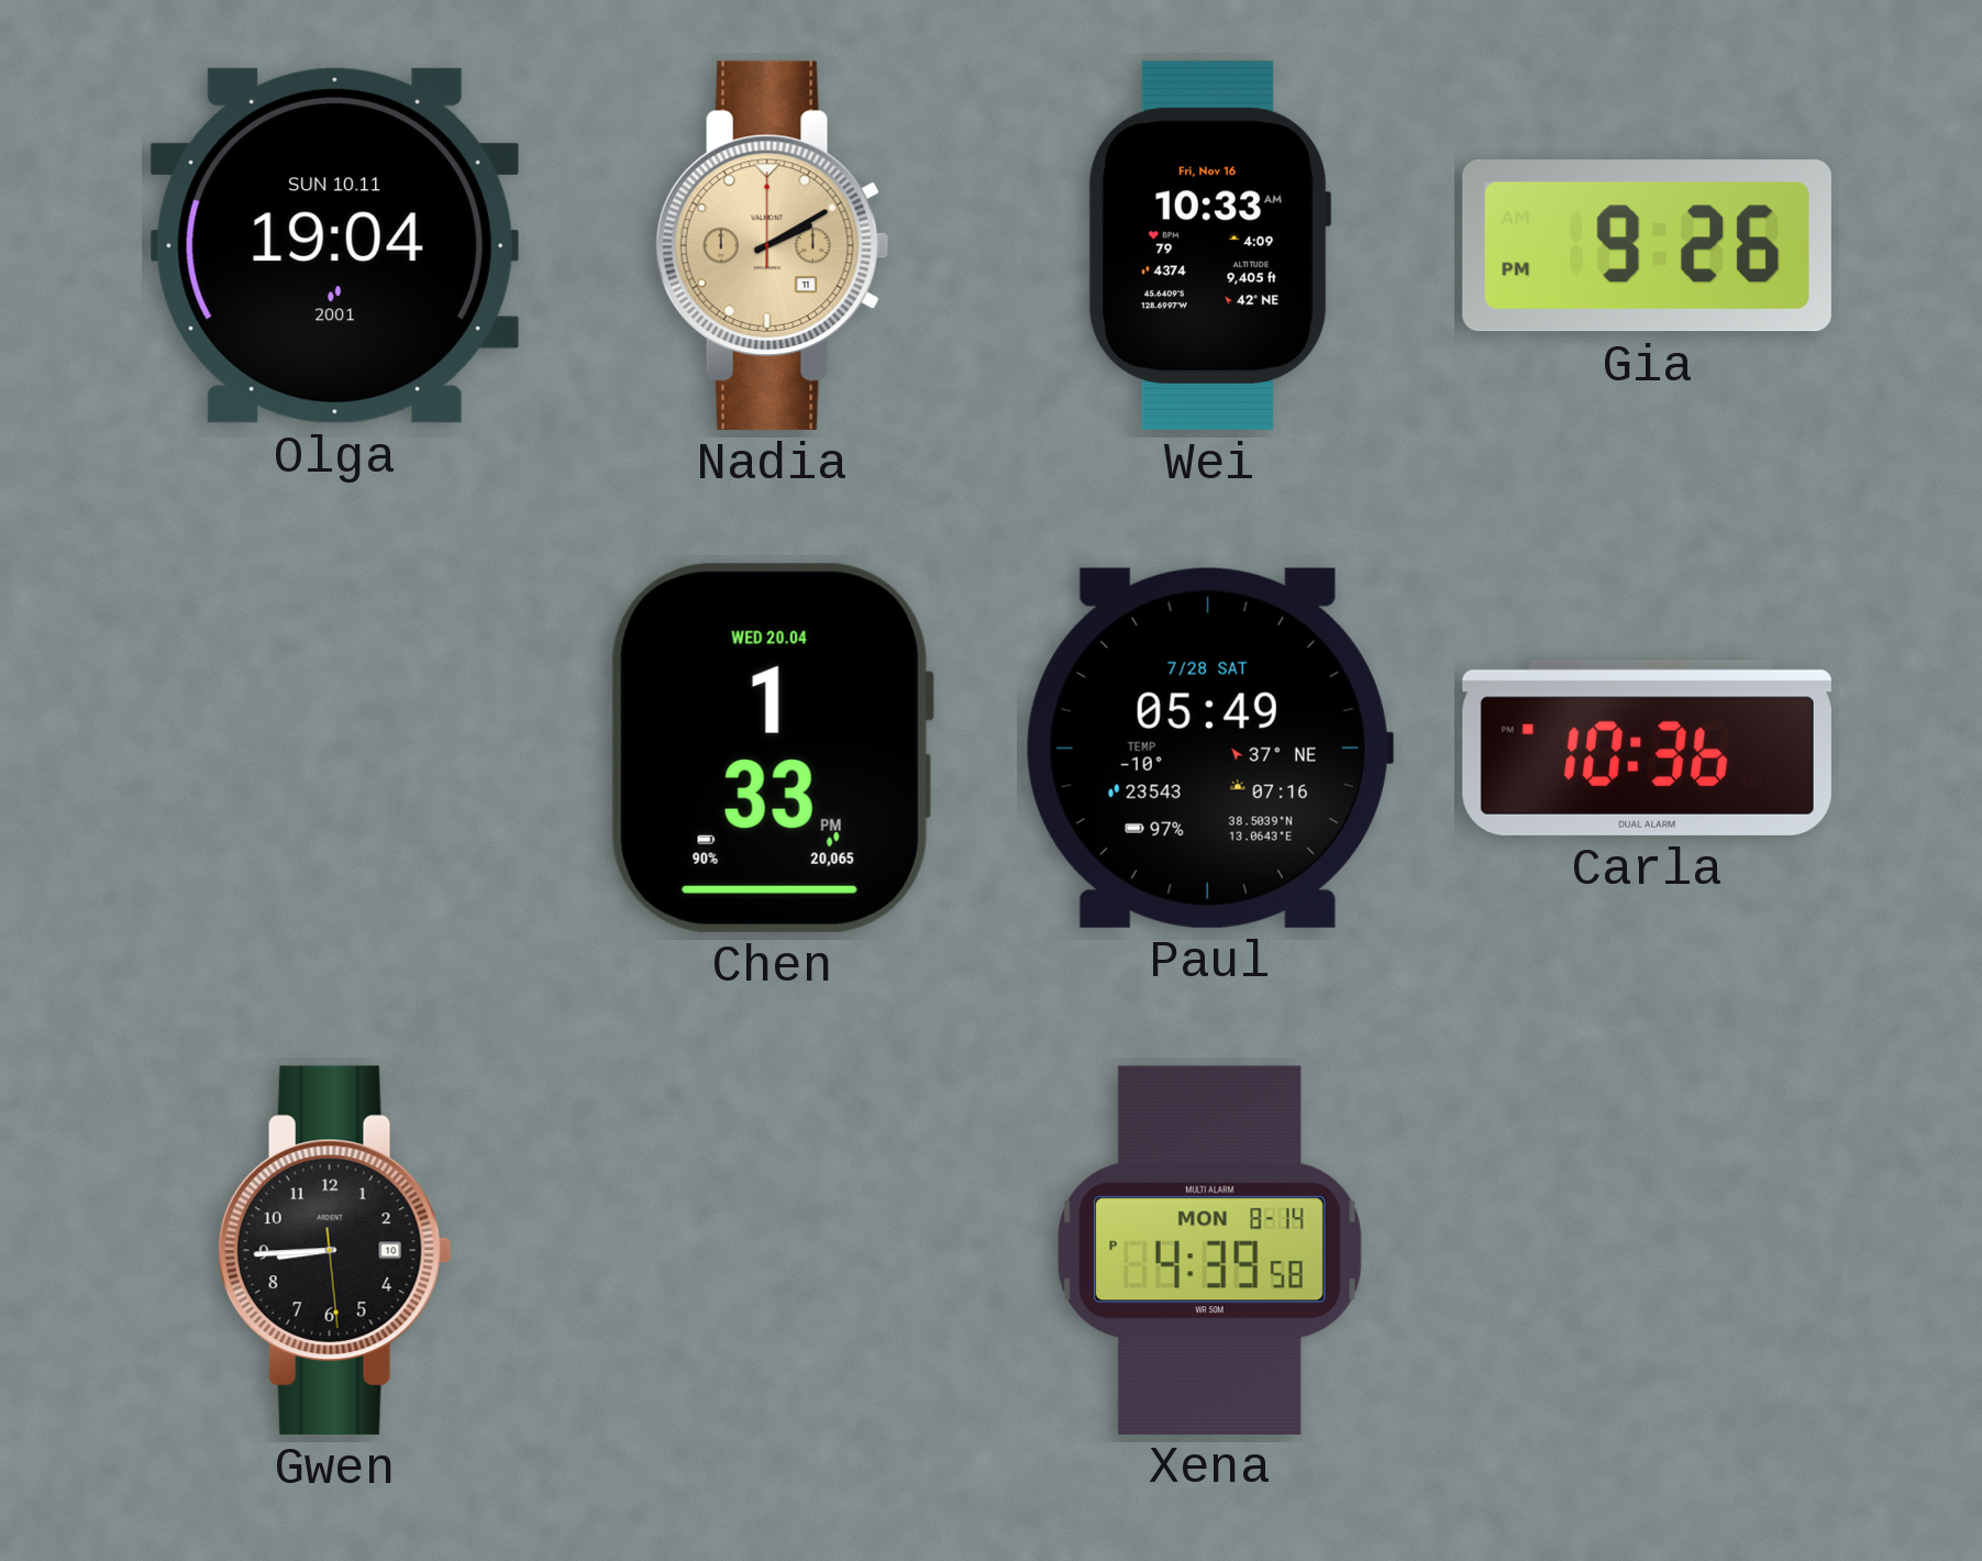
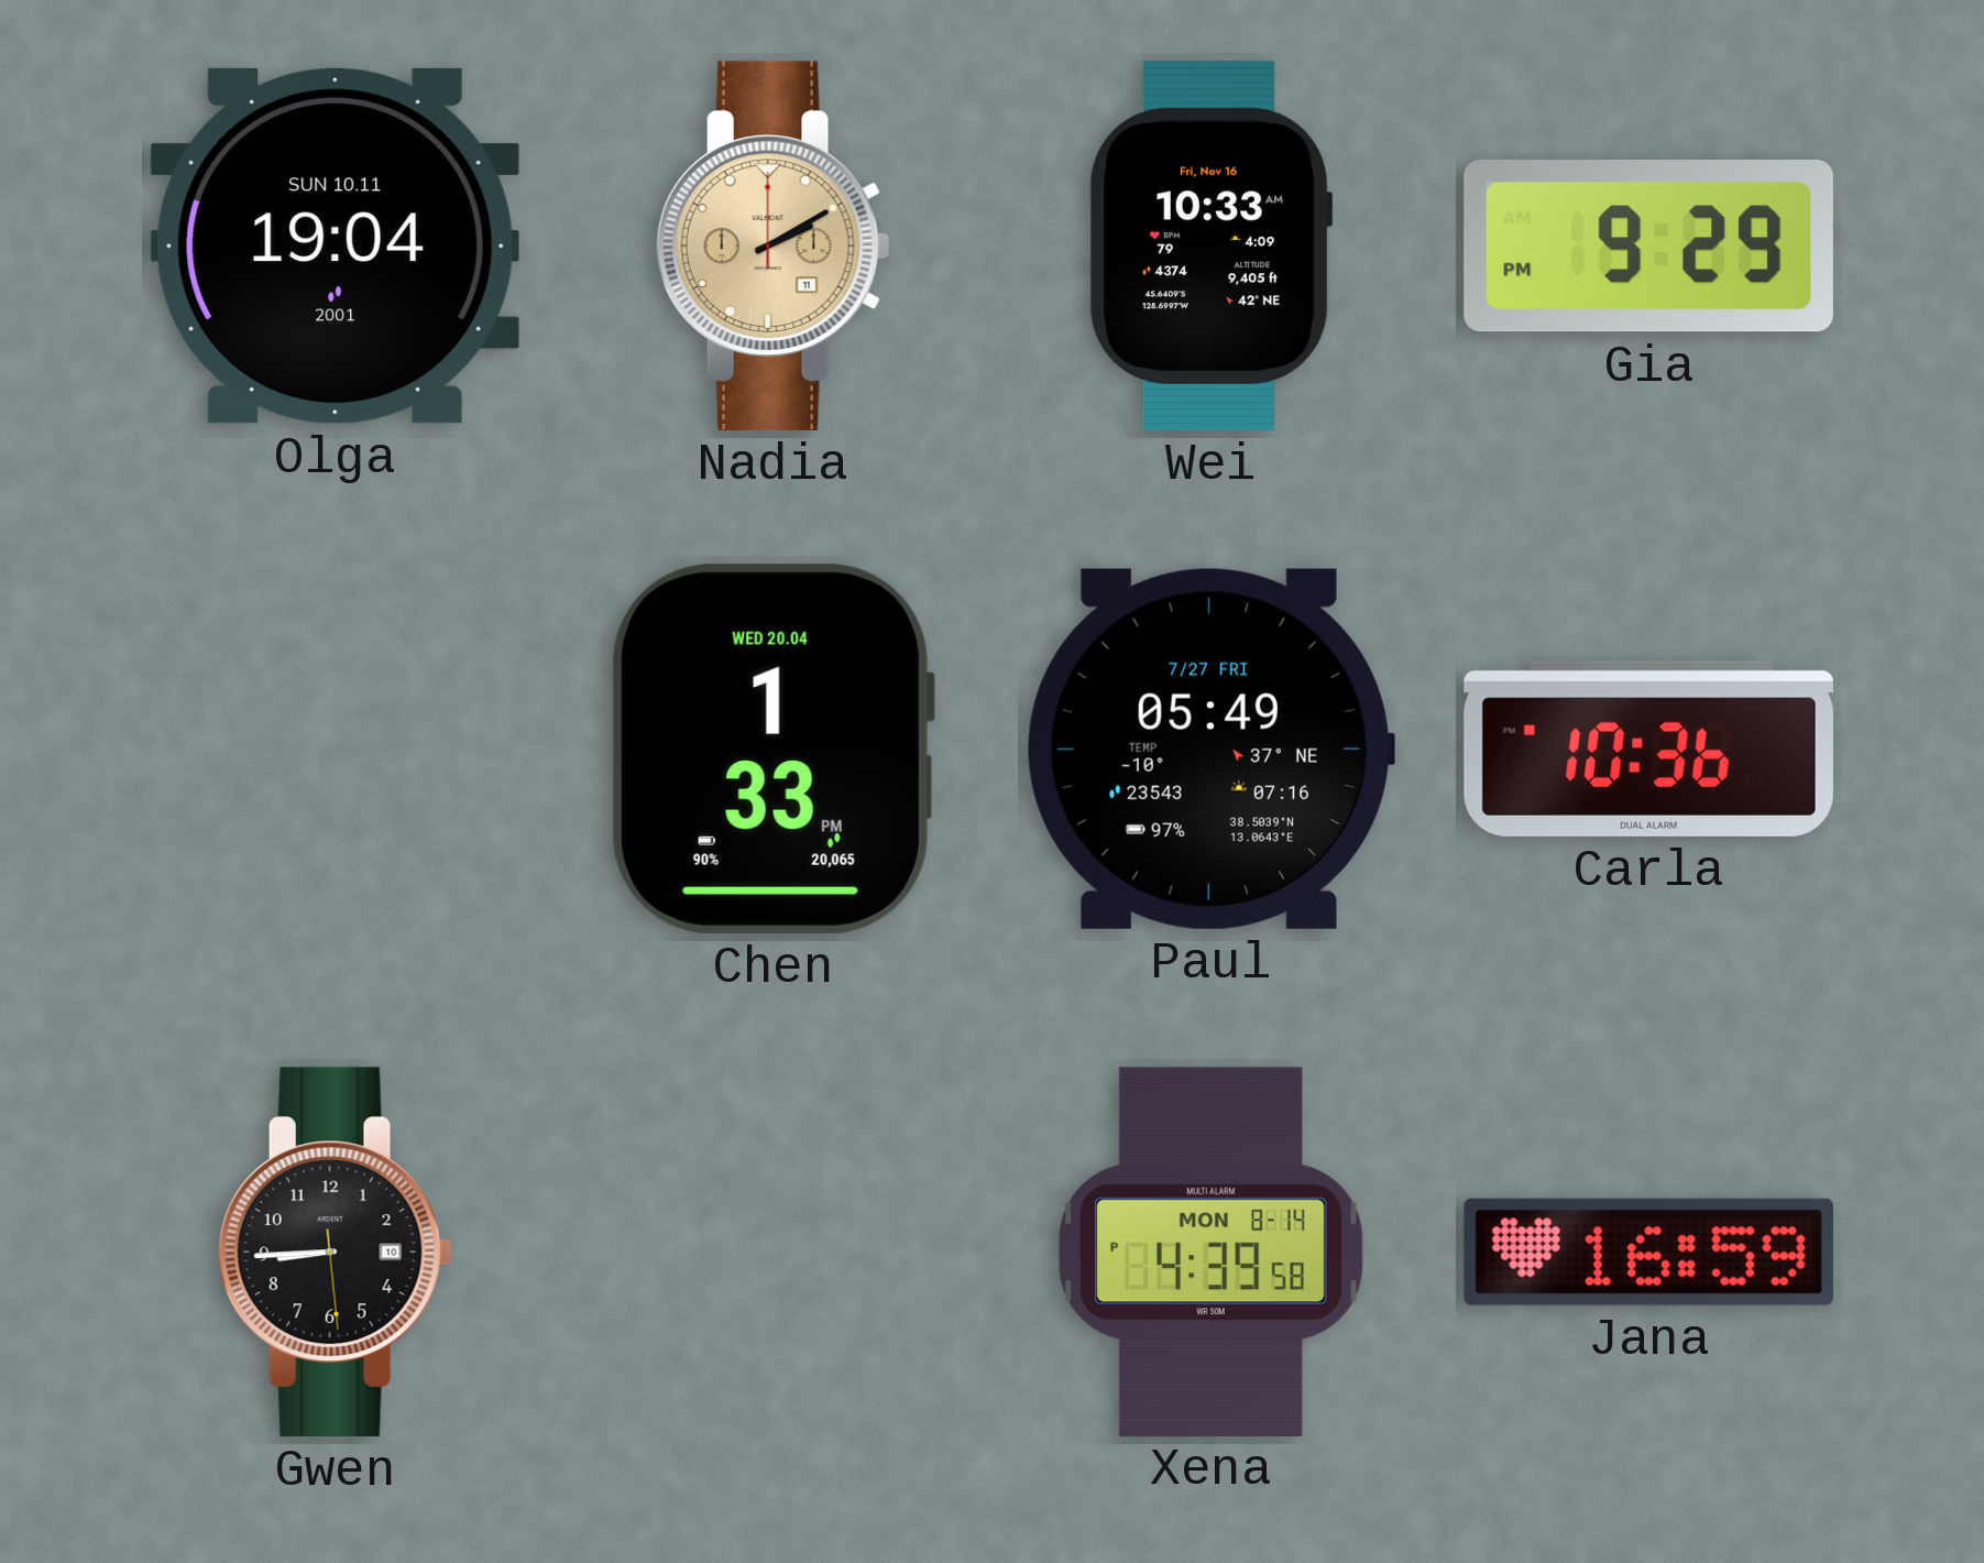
Gia: 9:26 -> 9:29
Paul date: 7/28 SAT -> 7/27 FRI
Jana: none -> 16:59
